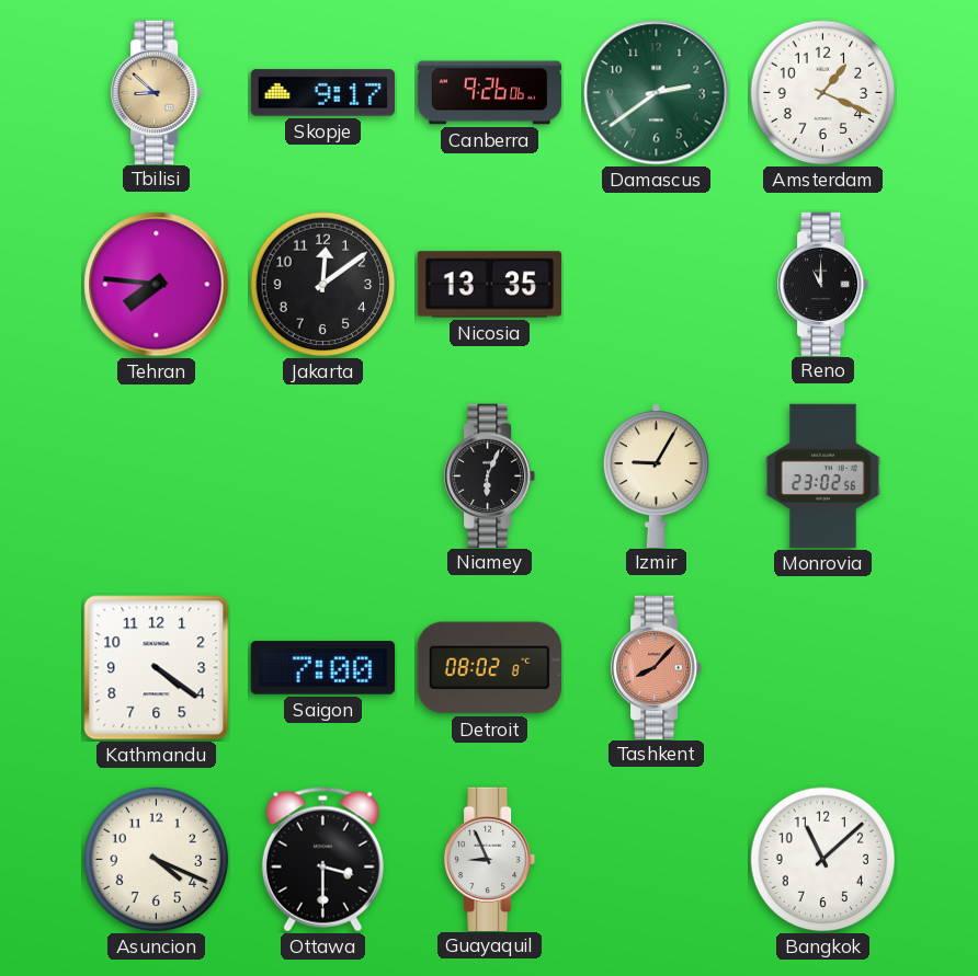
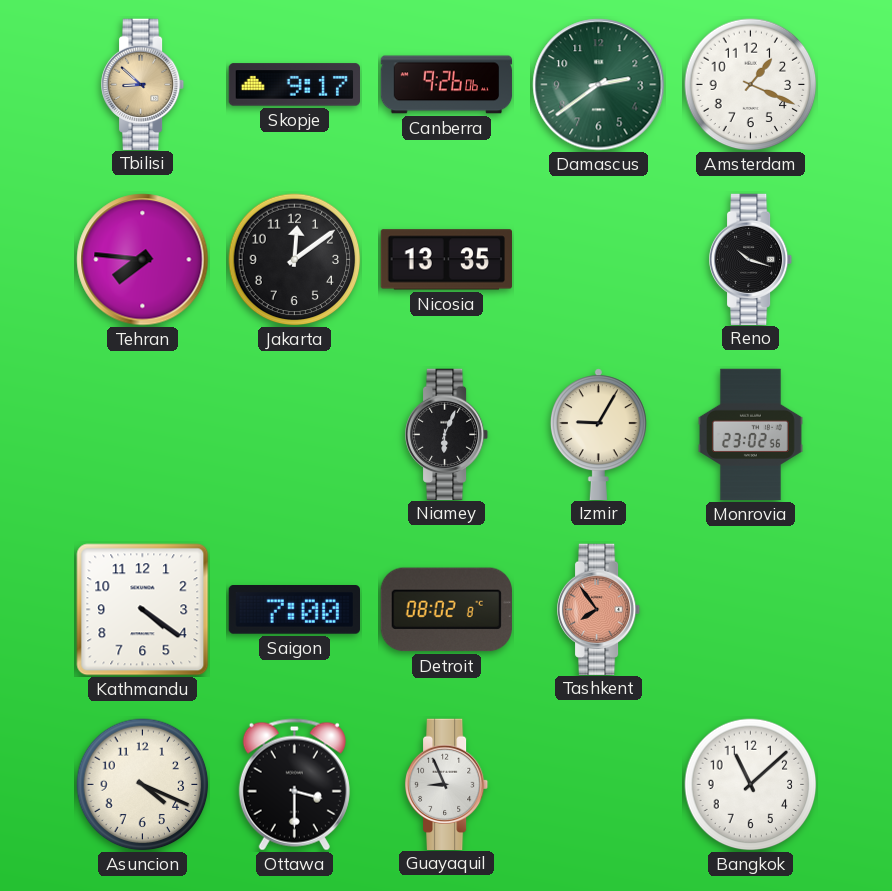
Reno: 11:00 -> 10:18
Tashkent: 8:07 -> 7:54
